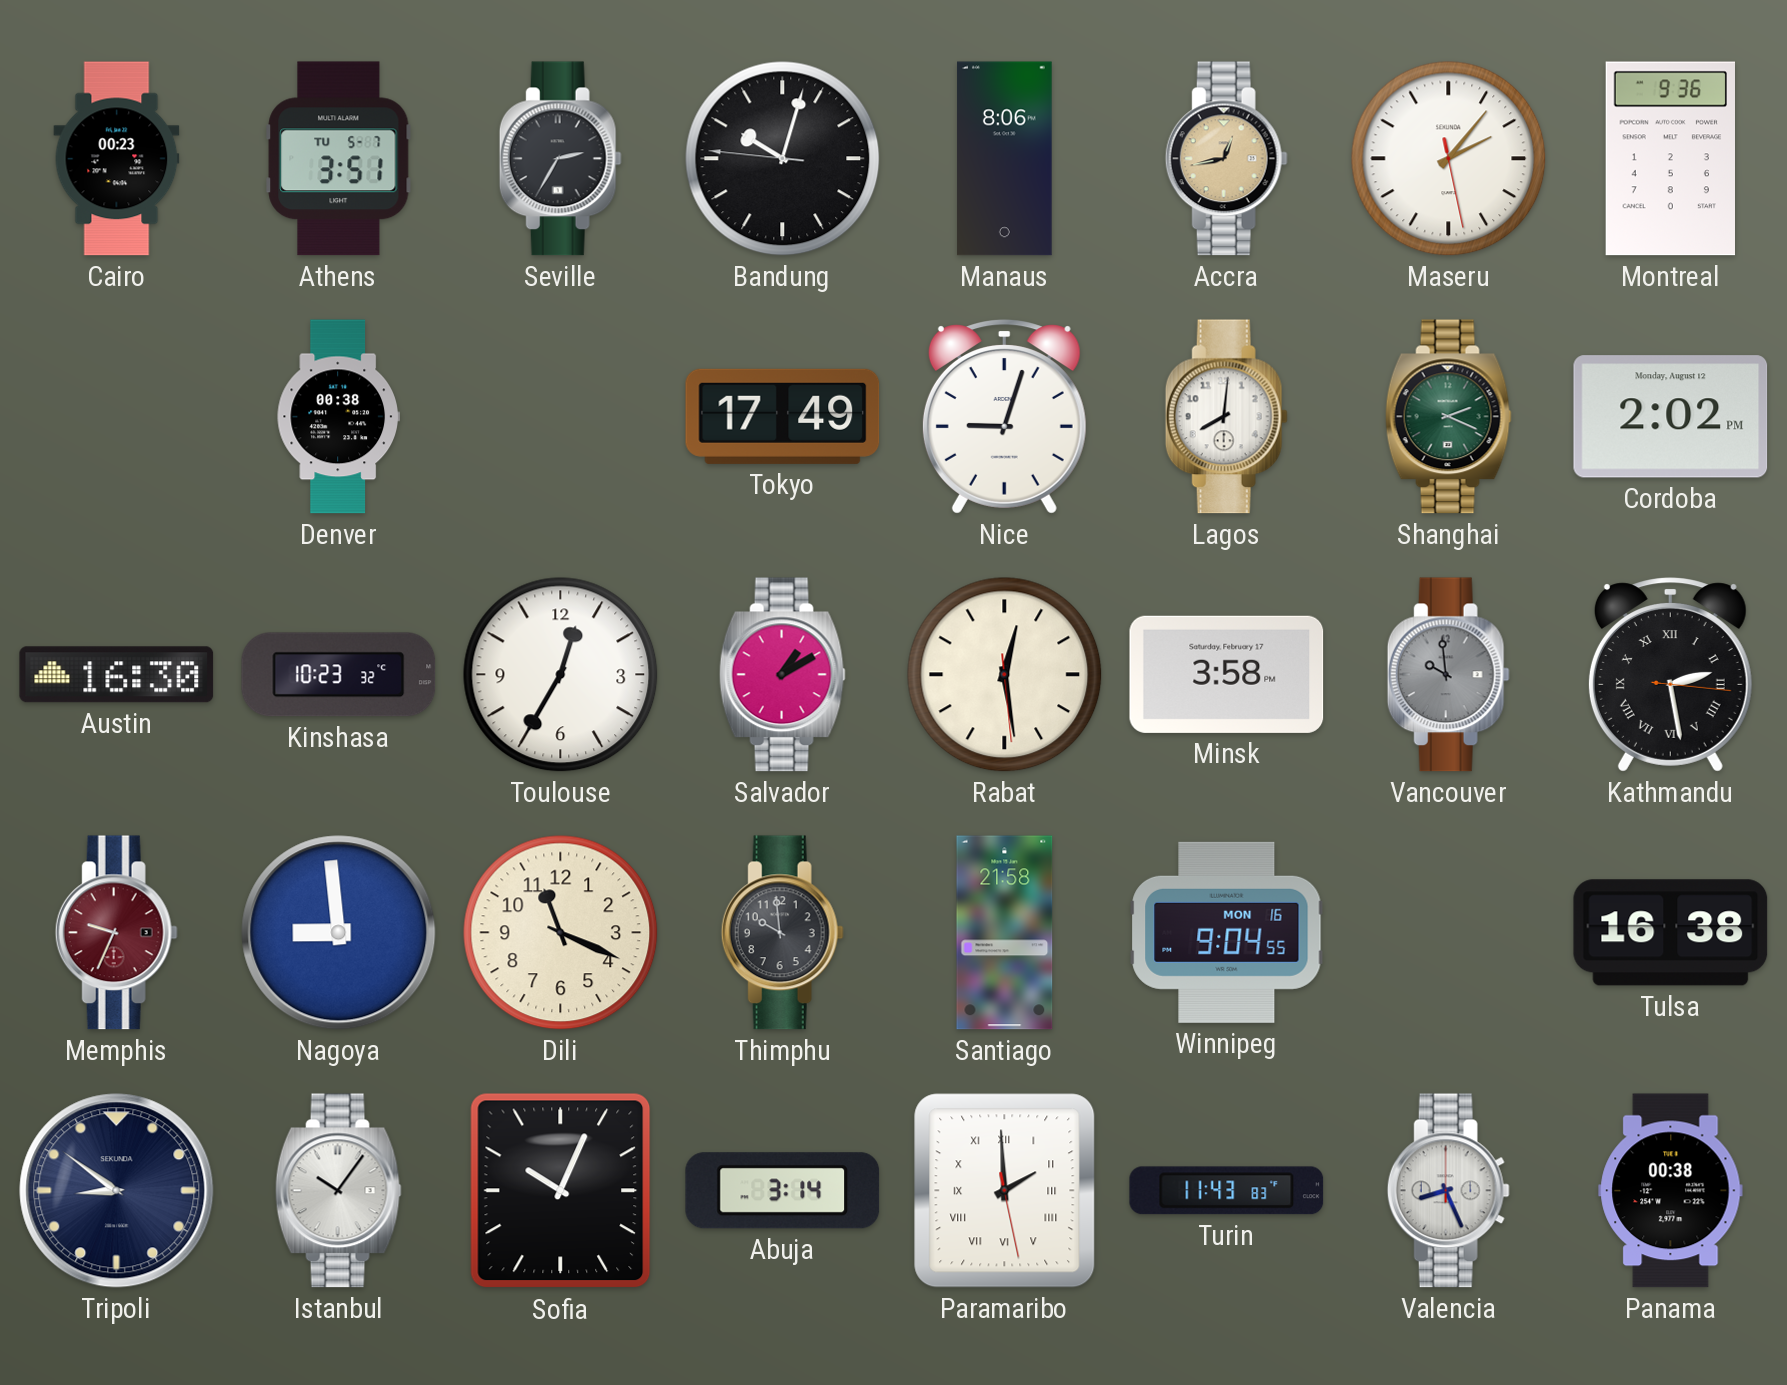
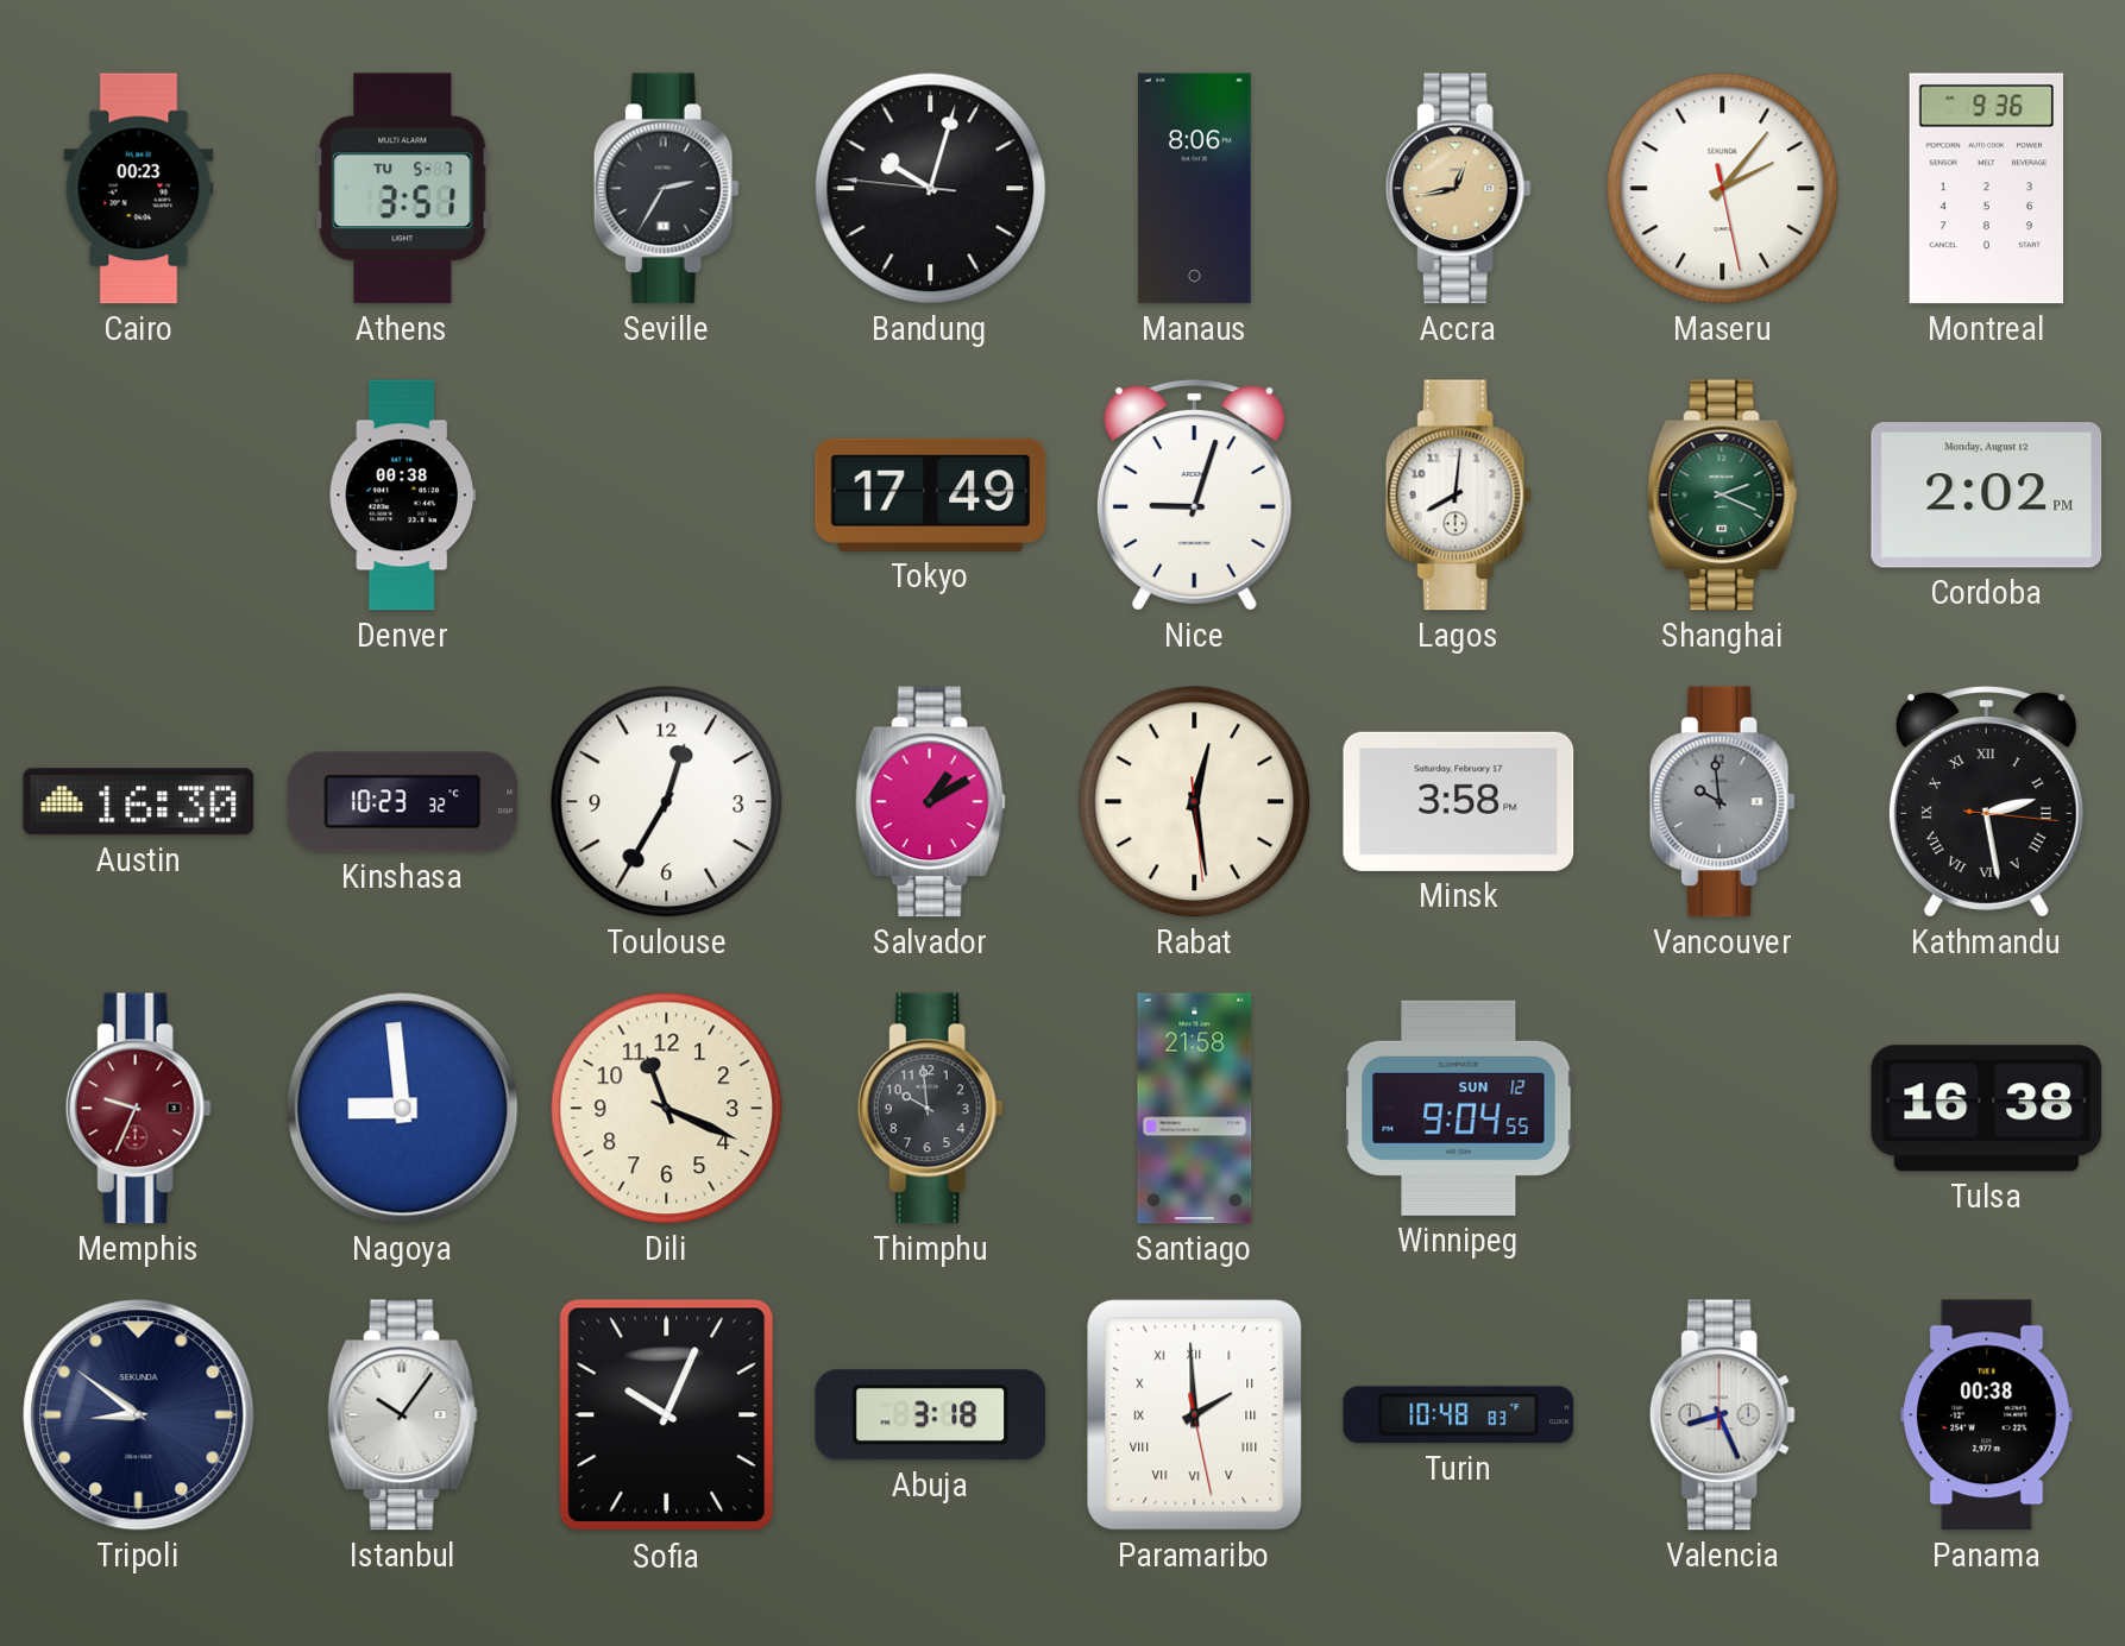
Winnipeg date: MON 16 -> SUN 12
Abuja: 3:14 -> 3:18
Turin: 11:43 -> 10:48
